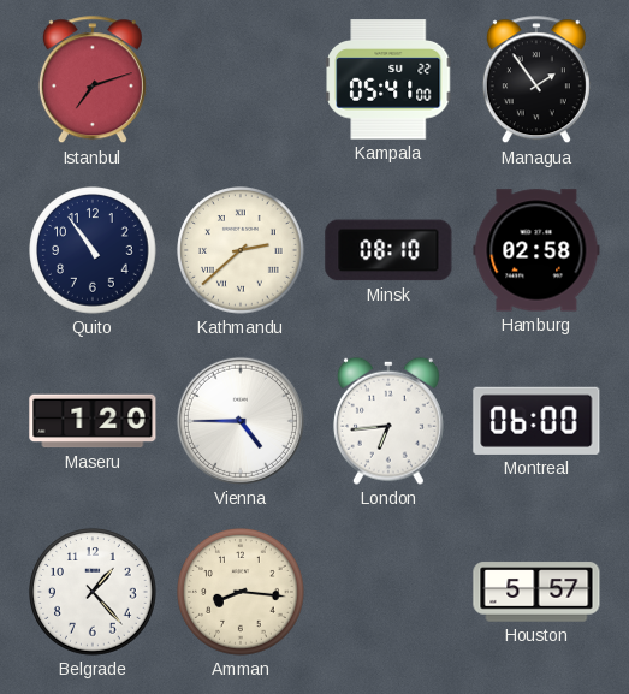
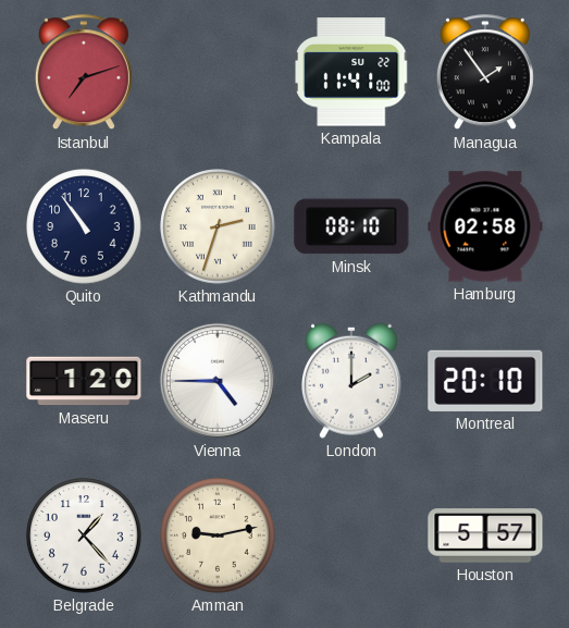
Kampala: 05:41 -> 11:41
Kathmandu: 2:38 -> 2:33
London: 6:44 -> 2:00
Montreal: 06:00 -> 20:10
Amman: 8:16 -> 9:13
